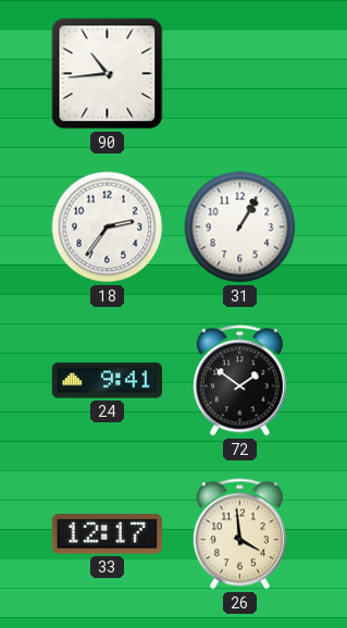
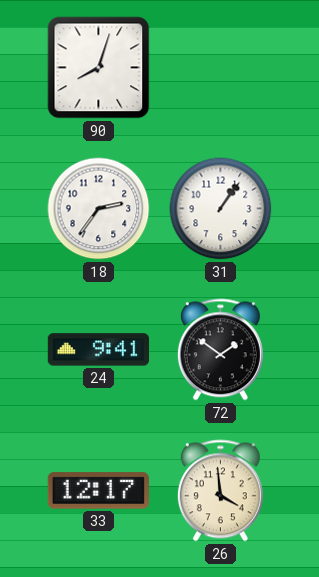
90: 10:44 -> 8:03
31: 1:05 -> 1:06
